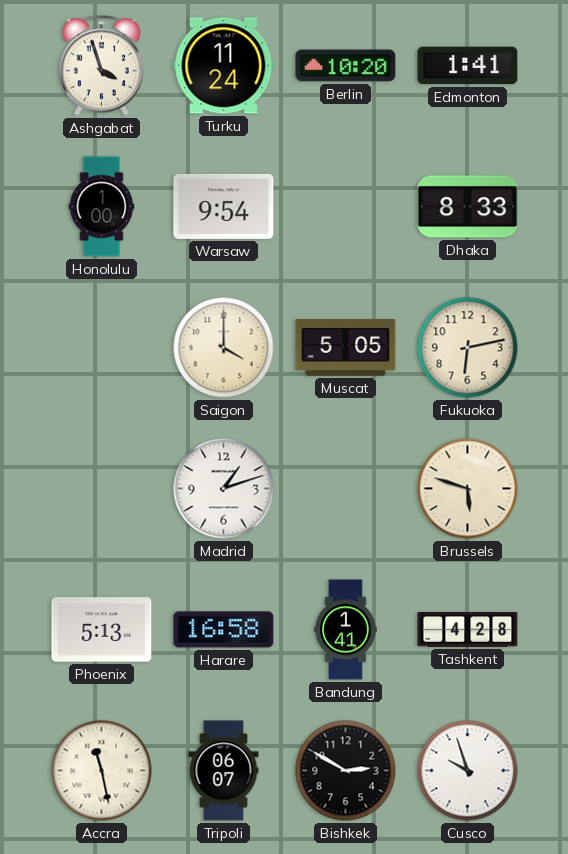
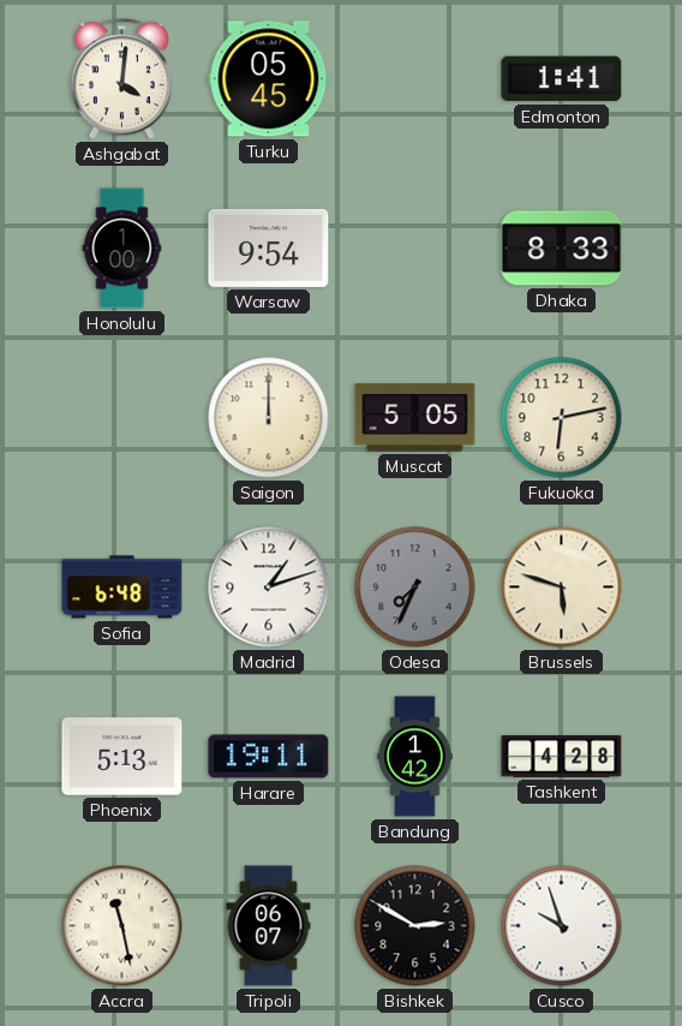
Ashgabat: 3:57 -> 4:01
Turku: 11:24 -> 05:45
Berlin: 10:20 -> none
Saigon: 4:00 -> 12:00
Sofia: none -> 6:48
Odesa: none -> 7:34
Harare: 16:58 -> 19:11
Bandung: 1:41 -> 1:42
